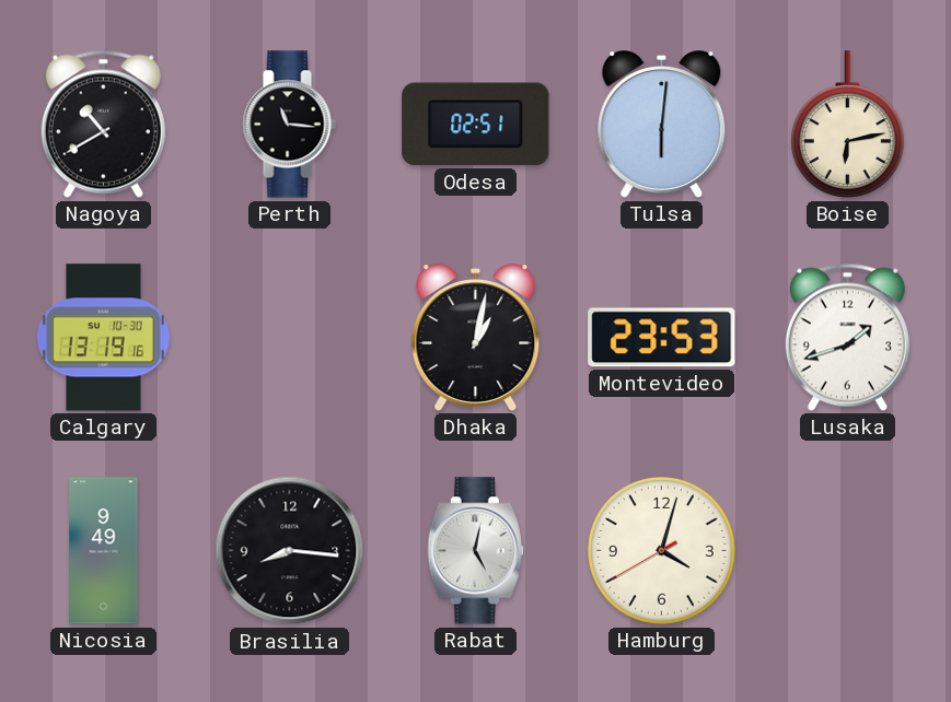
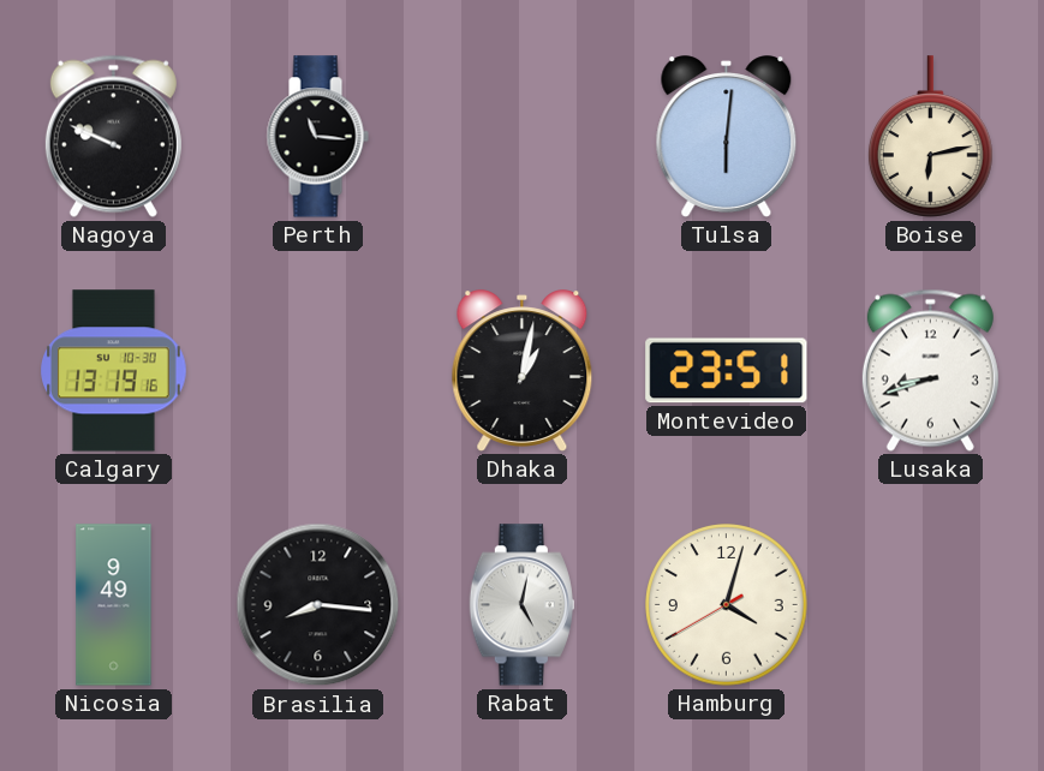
Nagoya: 10:40 -> 9:49
Odesa: 02:51 -> none
Montevideo: 23:53 -> 23:51
Lusaka: 1:42 -> 8:42
